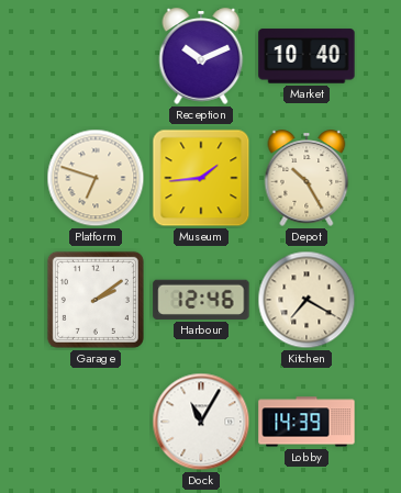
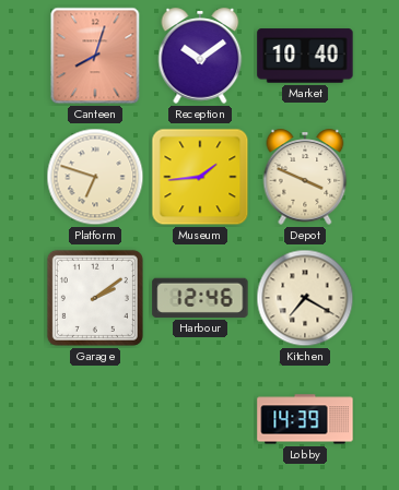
Canteen: none -> 8:03
Reception: 10:11 -> 10:09
Depot: 10:25 -> 3:49
Dock: 11:05 -> none
